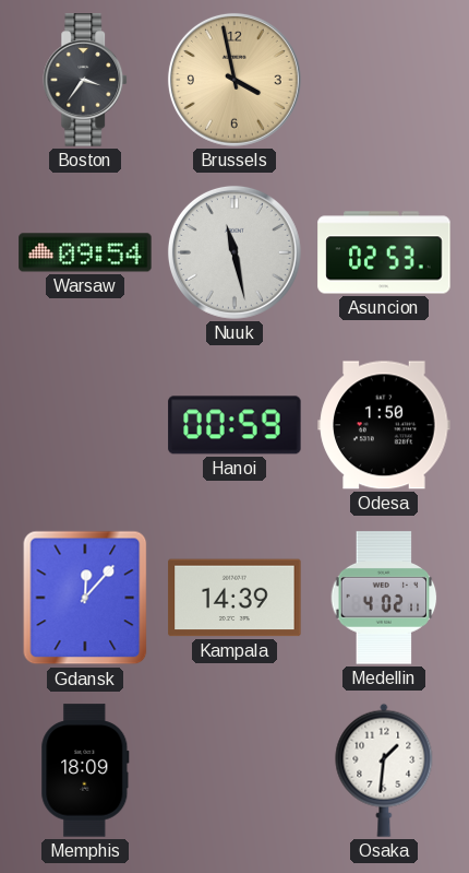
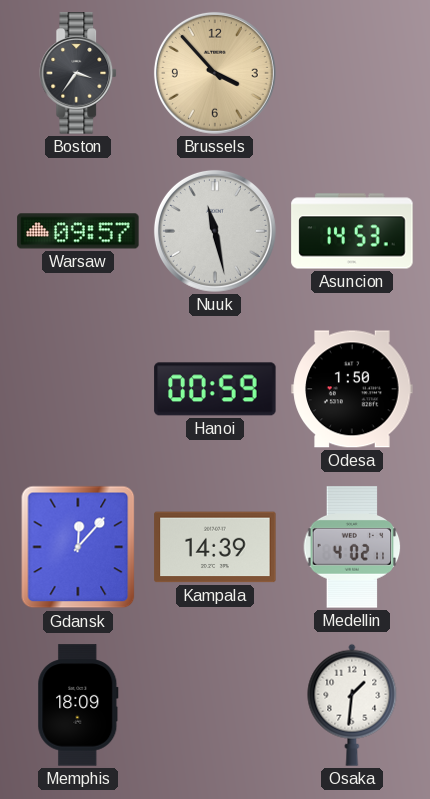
Brussels: 3:58 -> 3:53
Warsaw: 09:54 -> 09:57
Asuncion: 02:53 -> 14:53
